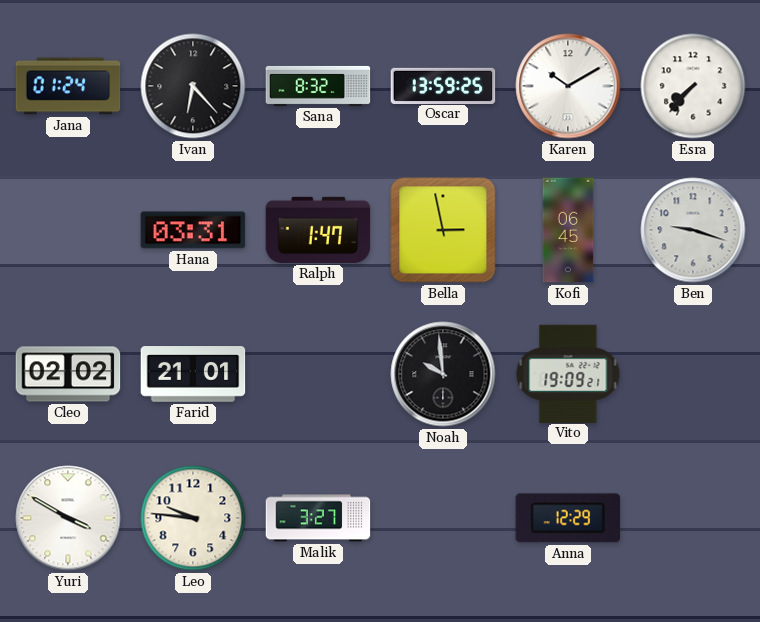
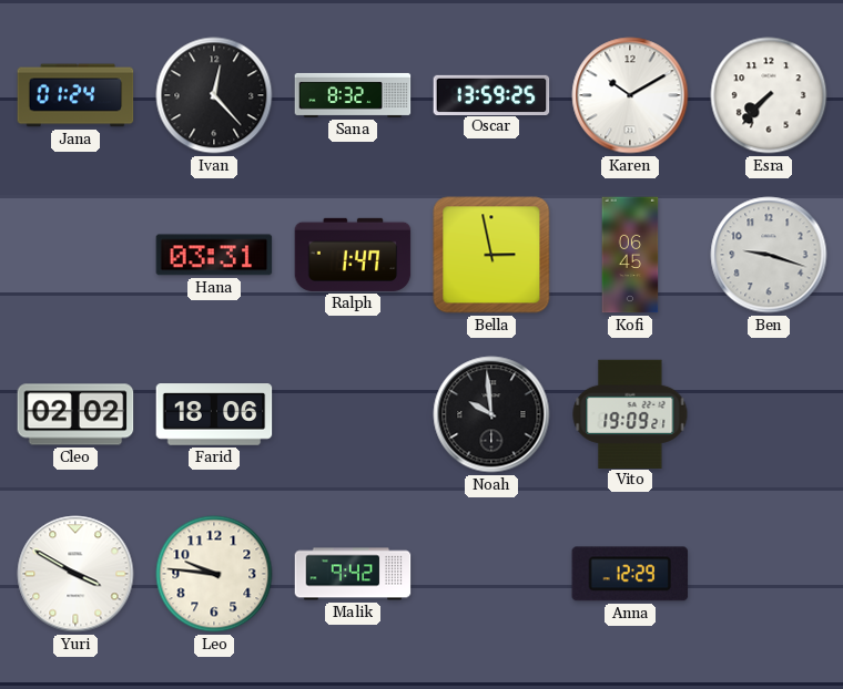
Ivan: 6:23 -> 12:23
Farid: 21:01 -> 18:06
Malik: 3:27 -> 9:42
